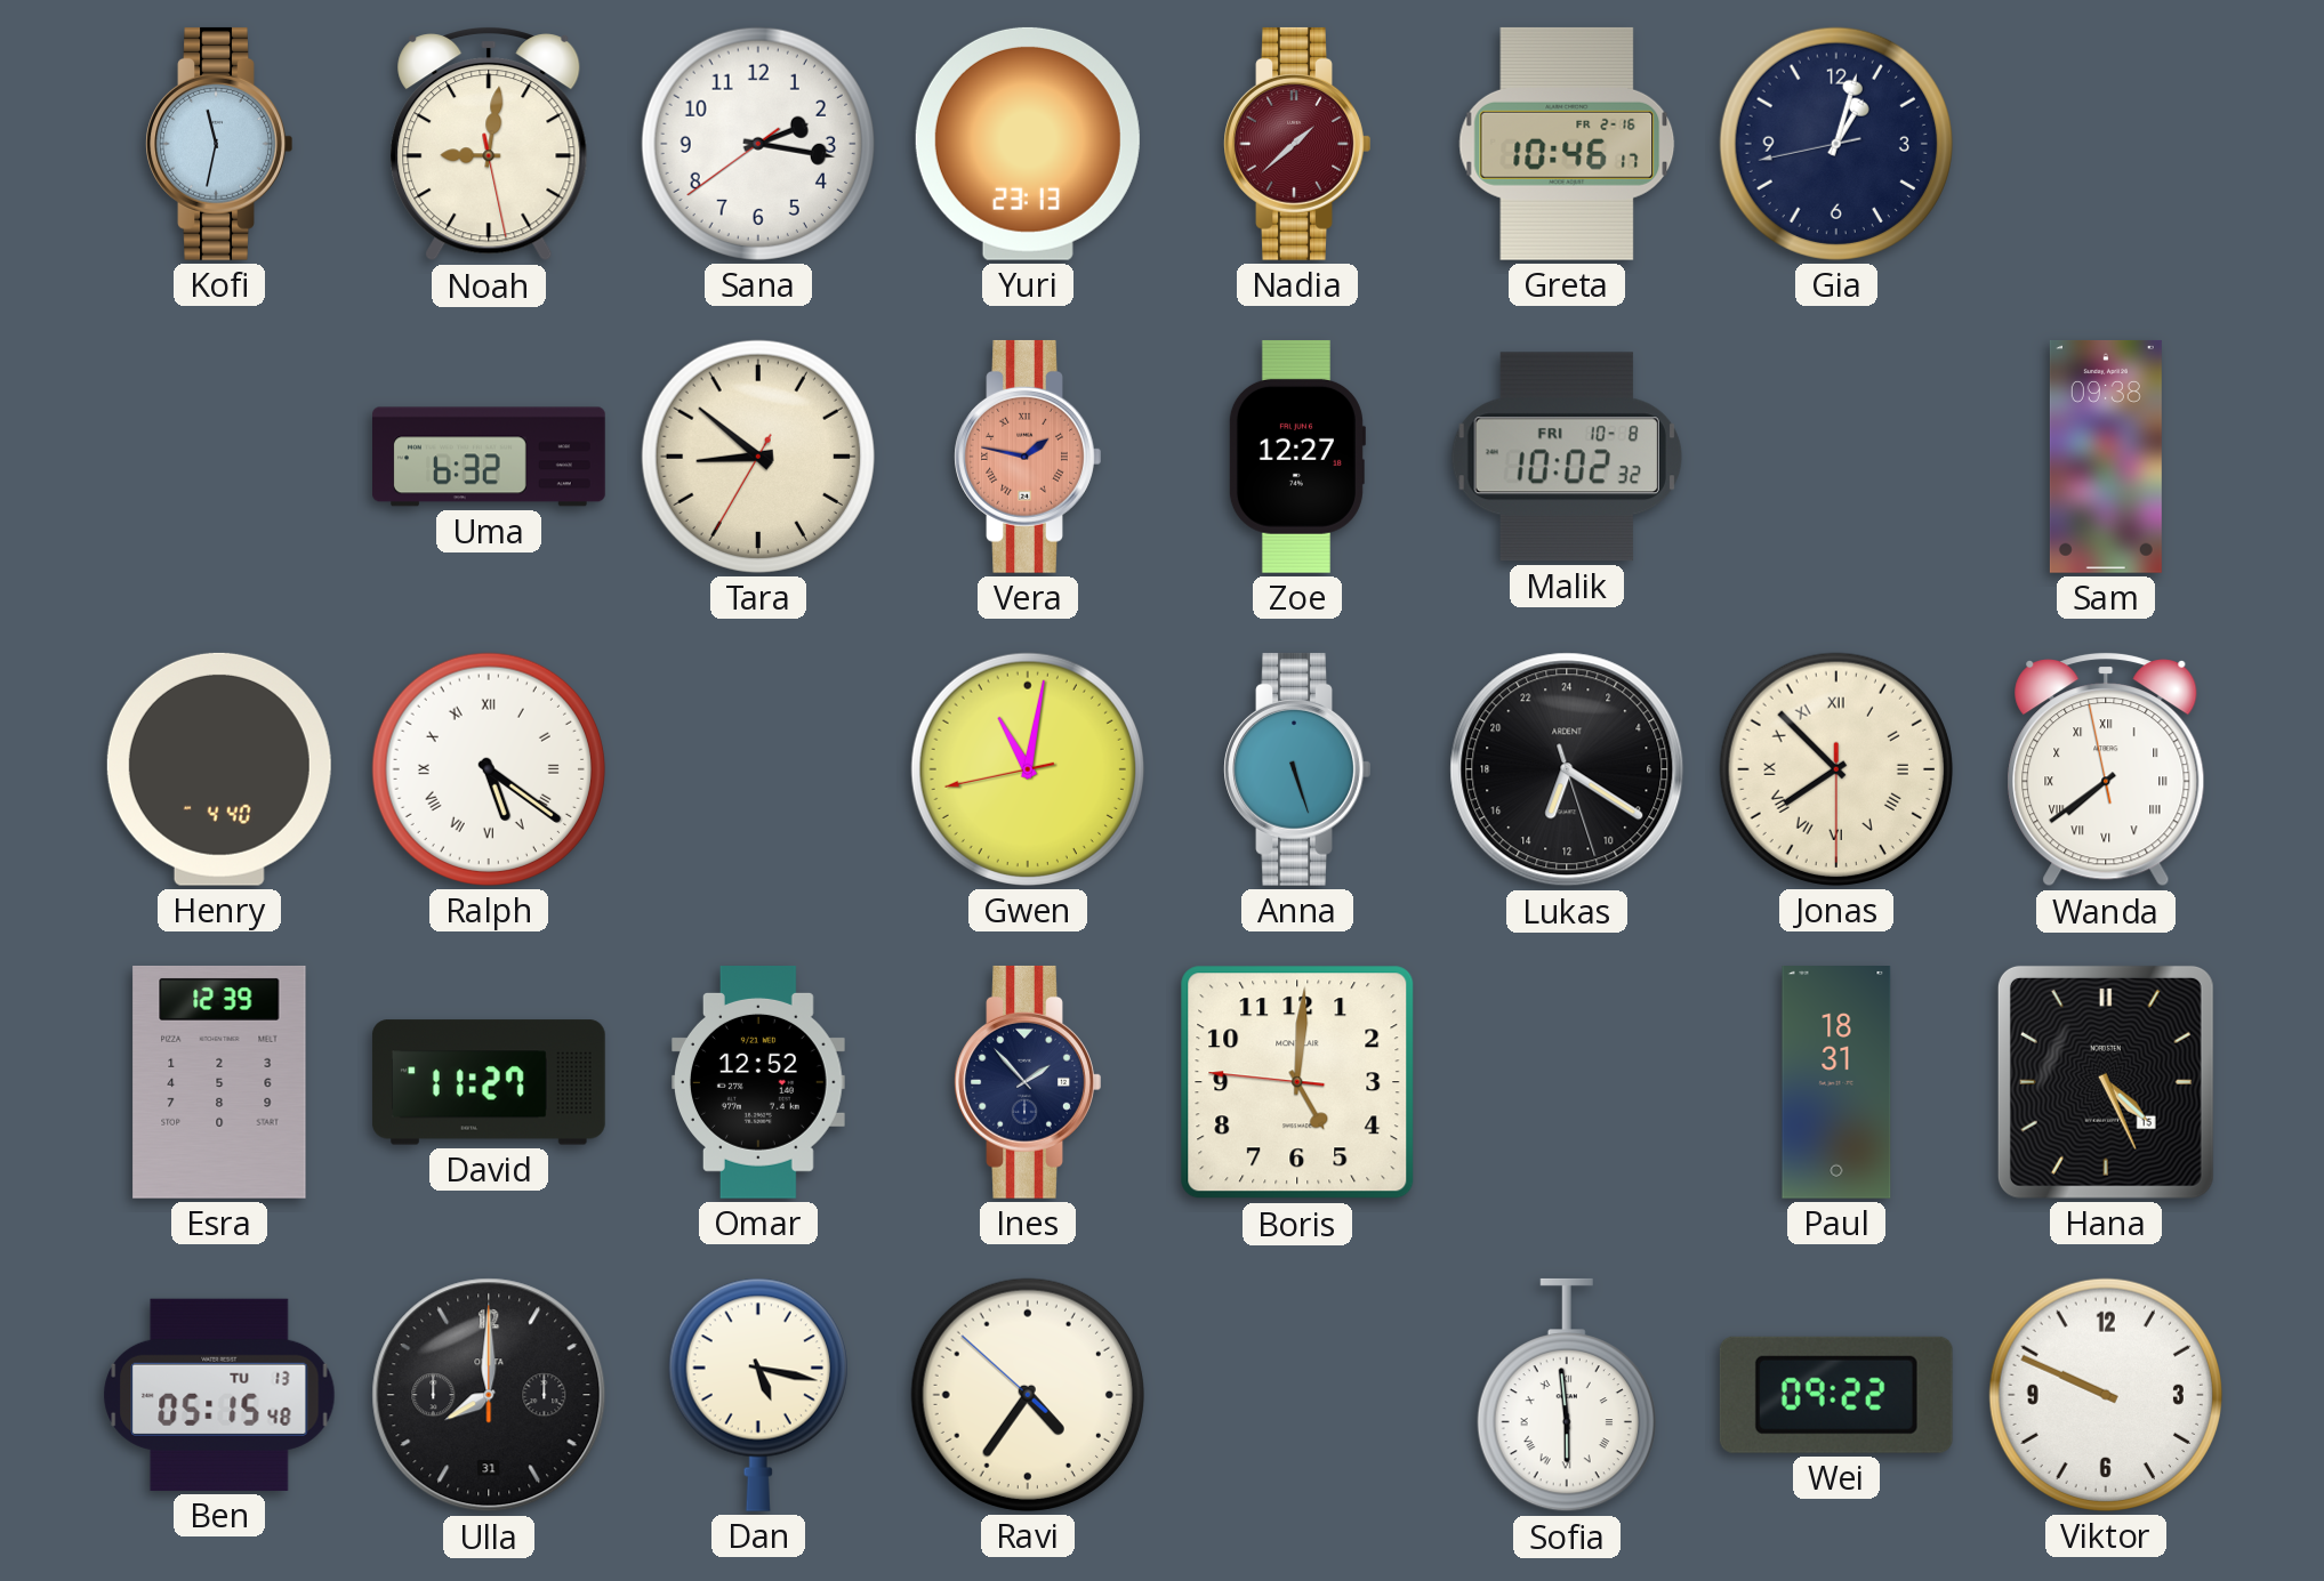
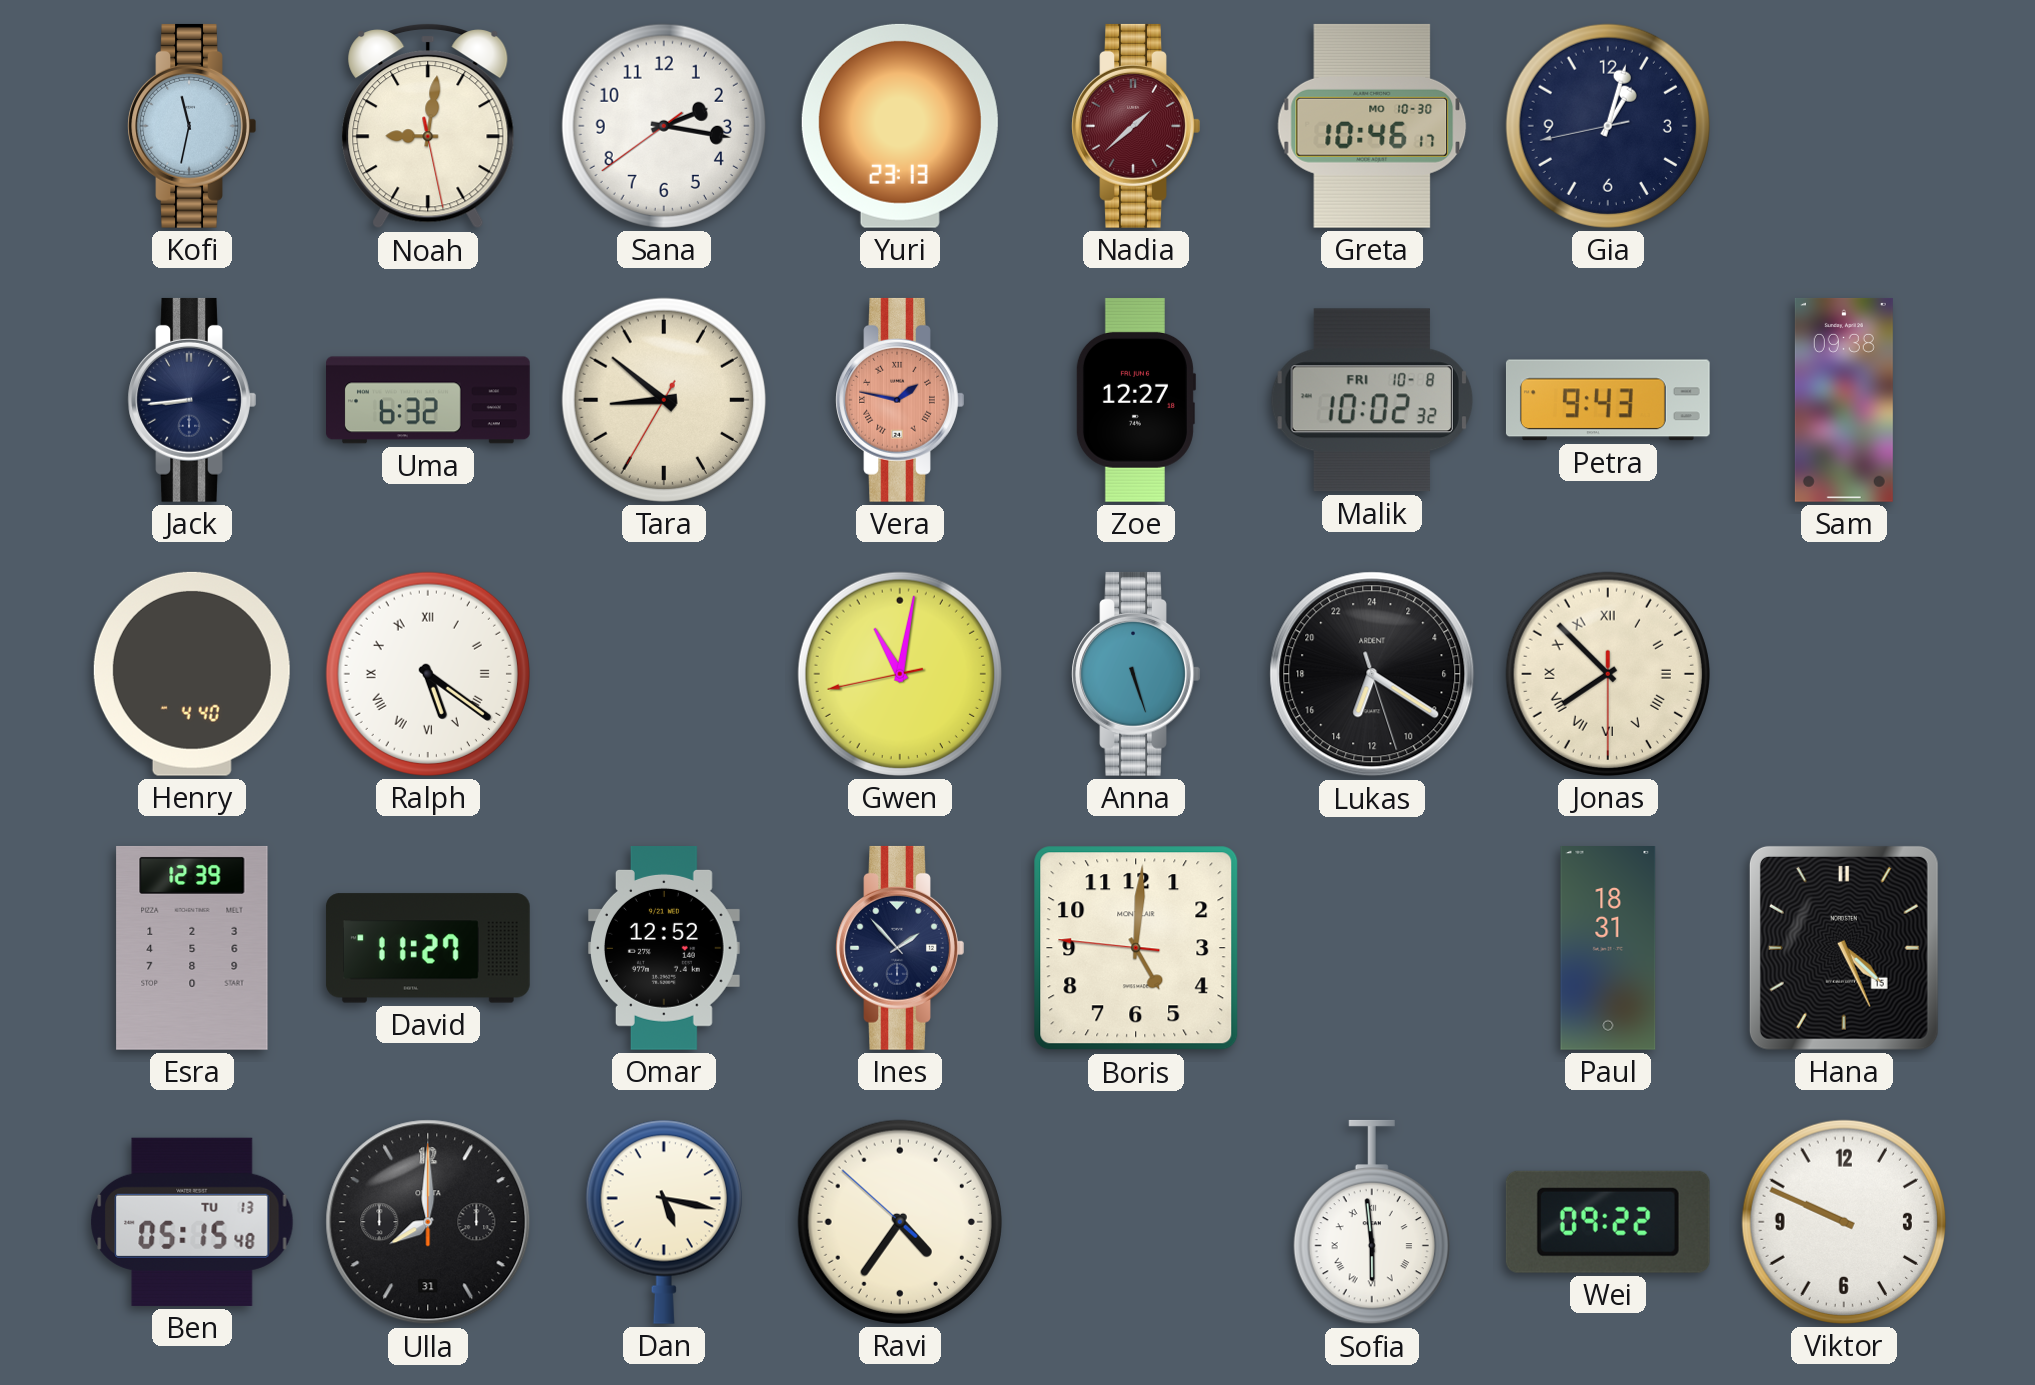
Greta date: FR 2-16 -> MO 10-30
Jack: none -> 8:44
Petra: none -> 9:43
Wanda: 7:38 -> none
